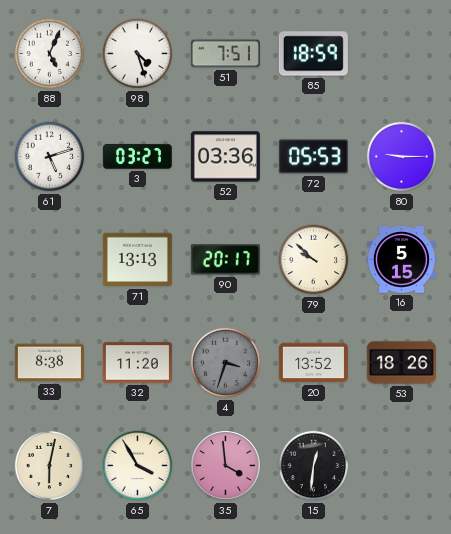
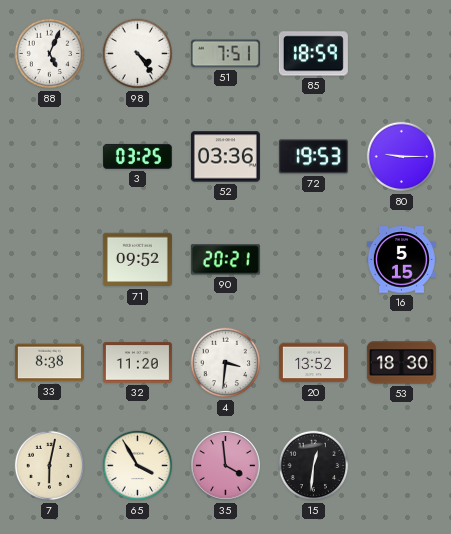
98: 4:27 -> 4:24
61: 5:12 -> none
3: 03:27 -> 03:25
72: 05:53 -> 19:53
71: 13:13 -> 09:52
90: 20:17 -> 20:21
79: 9:52 -> none
4: 3:33 -> 3:31
4 dial: grey -> white
53: 18:26 -> 18:30
